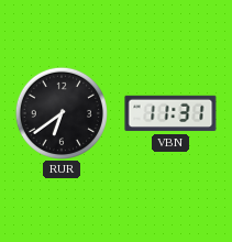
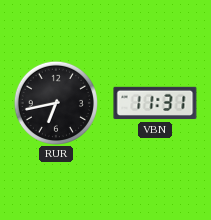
RUR: 6:39 -> 6:43
